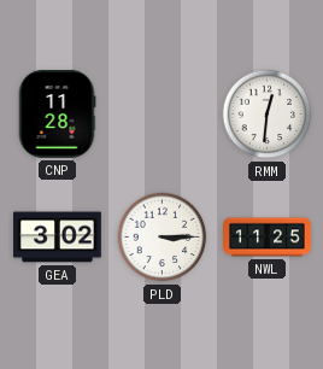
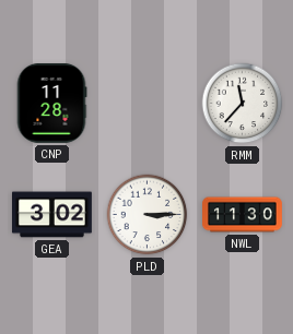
RMM: 12:31 -> 11:37
NWL: 11:25 -> 11:30
